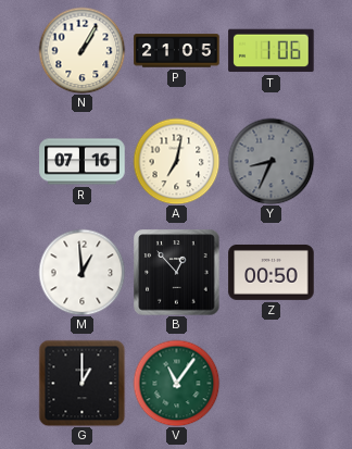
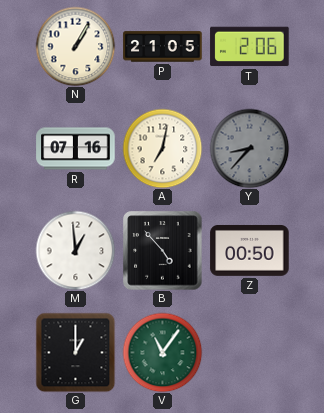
T: 1:06 -> 2:06
Y: 8:34 -> 8:37
B: 12:53 -> 4:53
